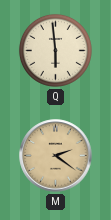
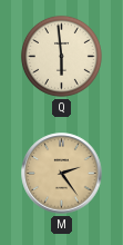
M: 2:21 -> 2:24
